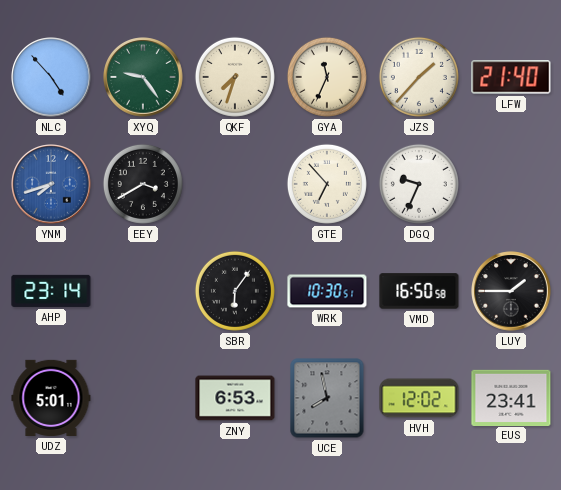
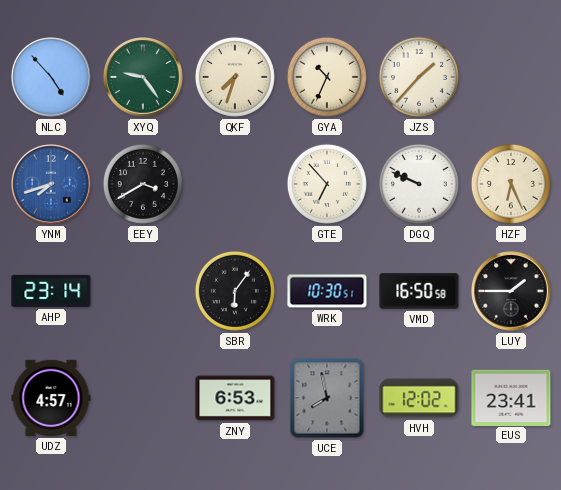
GYA: 11:34 -> 10:34
LFW: 21:40 -> none
DGQ: 9:34 -> 9:49
HZF: none -> 6:26
UDZ: 5:01 -> 4:57
